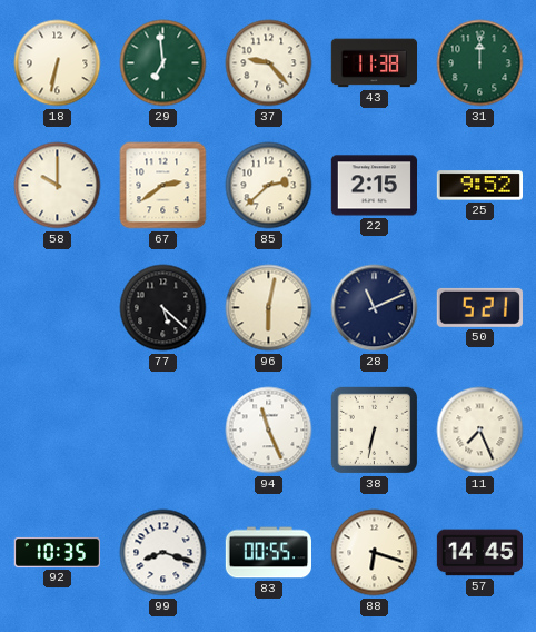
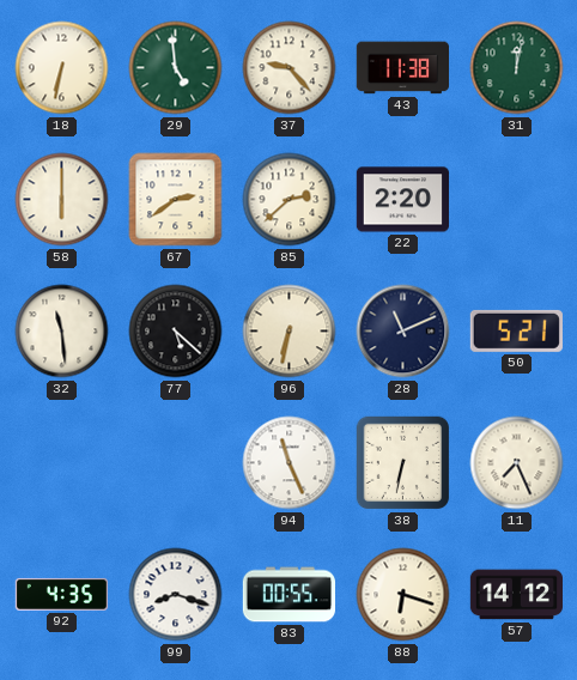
29: 6:59 -> 4:59
31: 12:00 -> 12:02
58: 10:00 -> 6:00
22: 2:15 -> 2:20
25: 9:52 -> none
32: none -> 11:29
96: 6:02 -> 6:32
92: 10:35 -> 4:35
57: 14:45 -> 14:12
